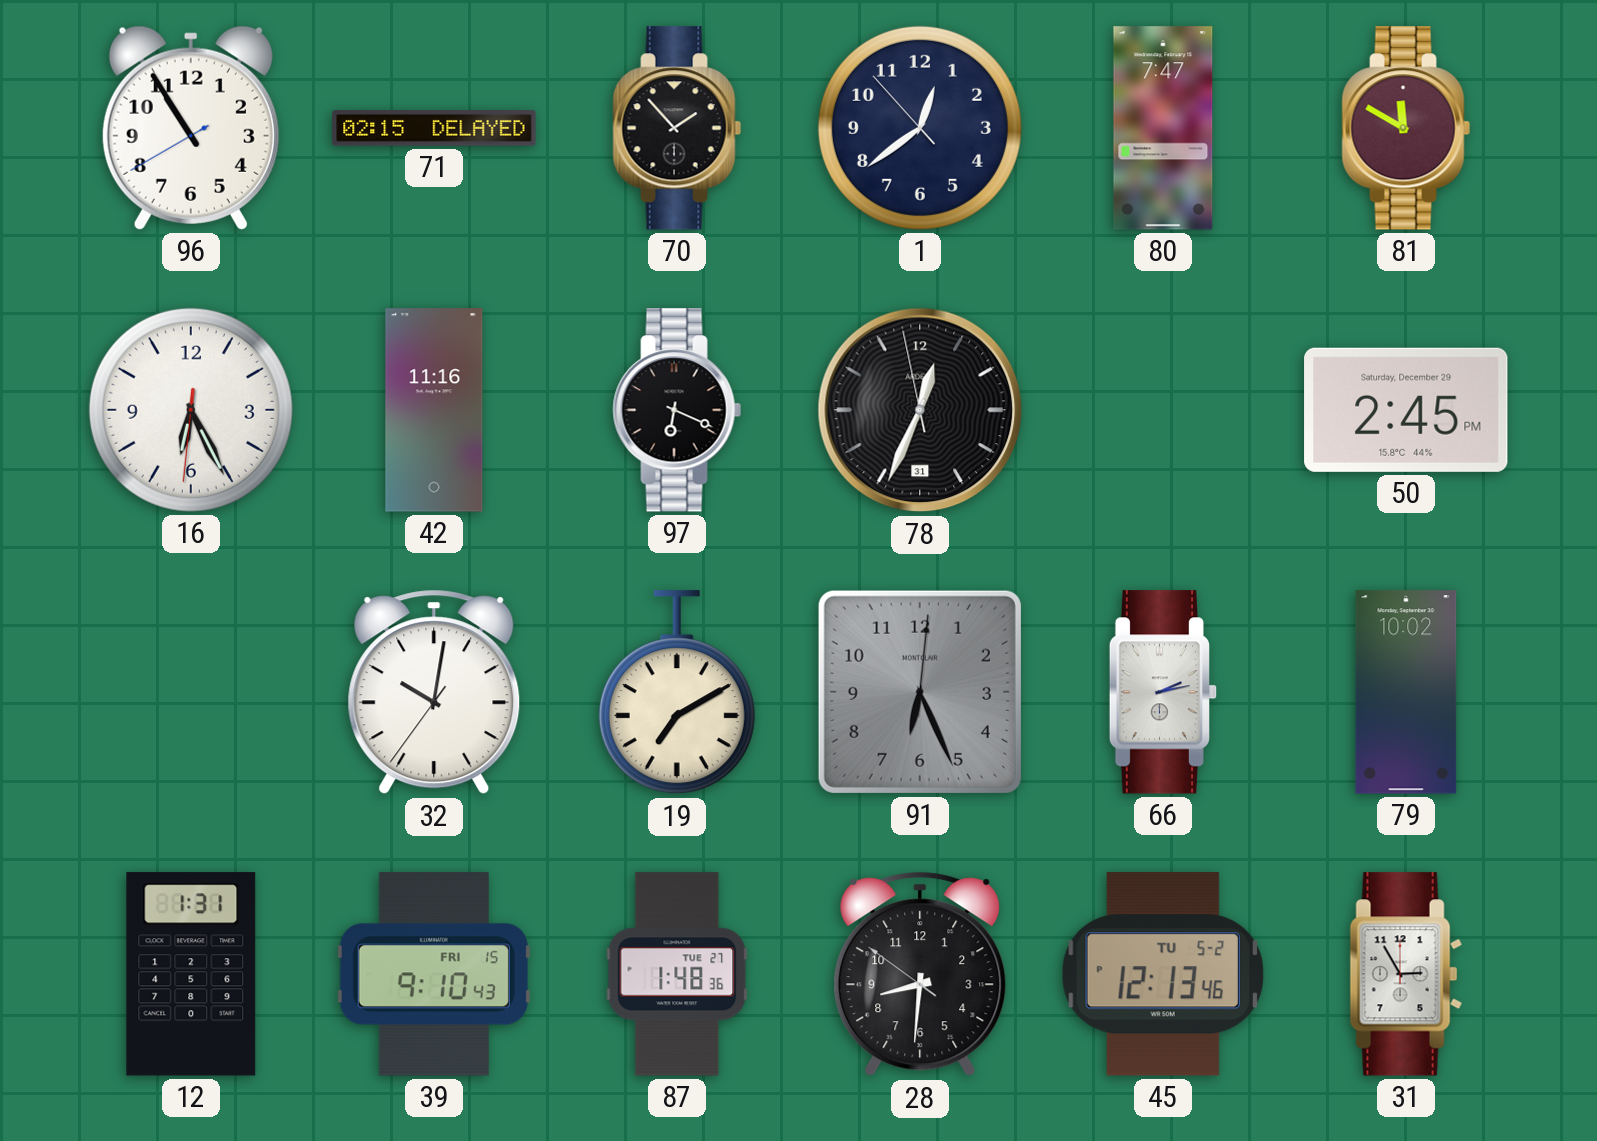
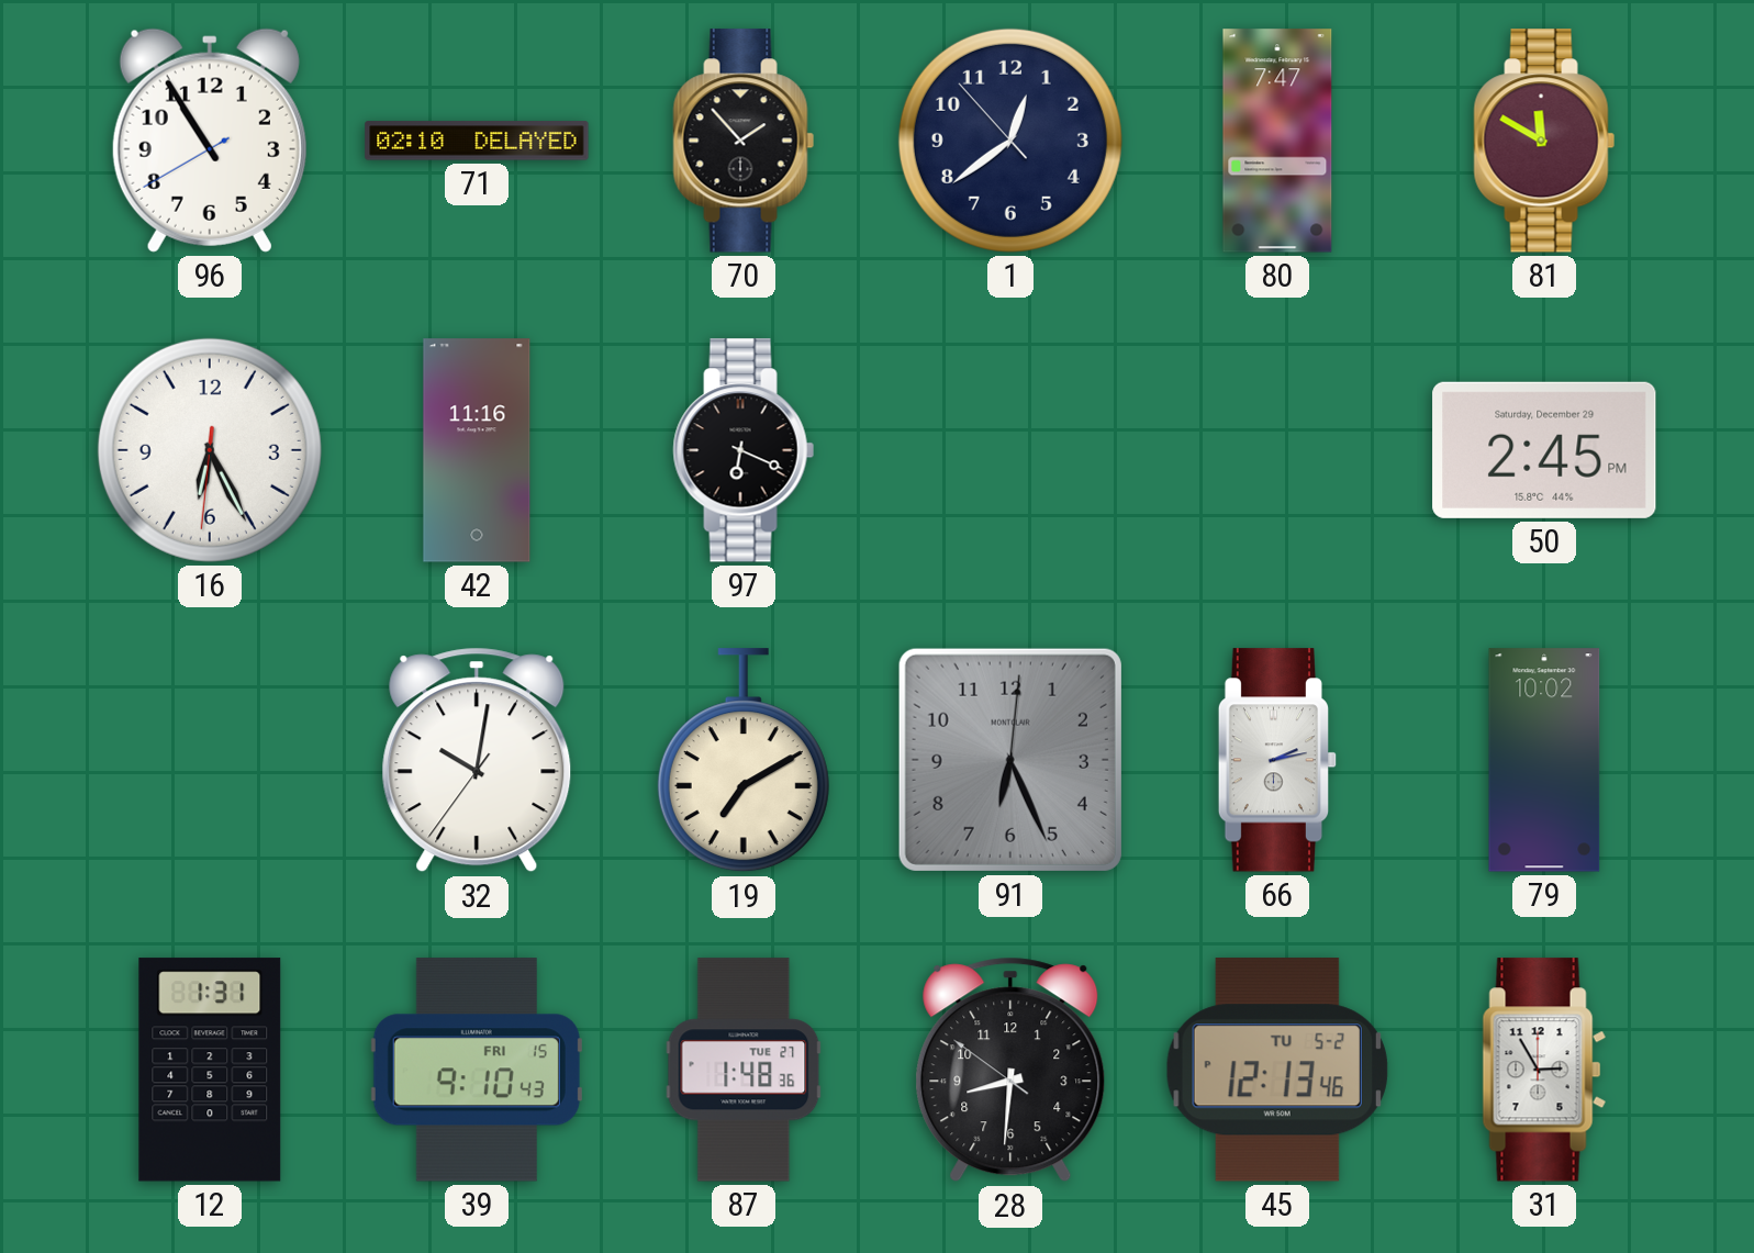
71: 02:15 -> 02:10
78: 12:33 -> none
